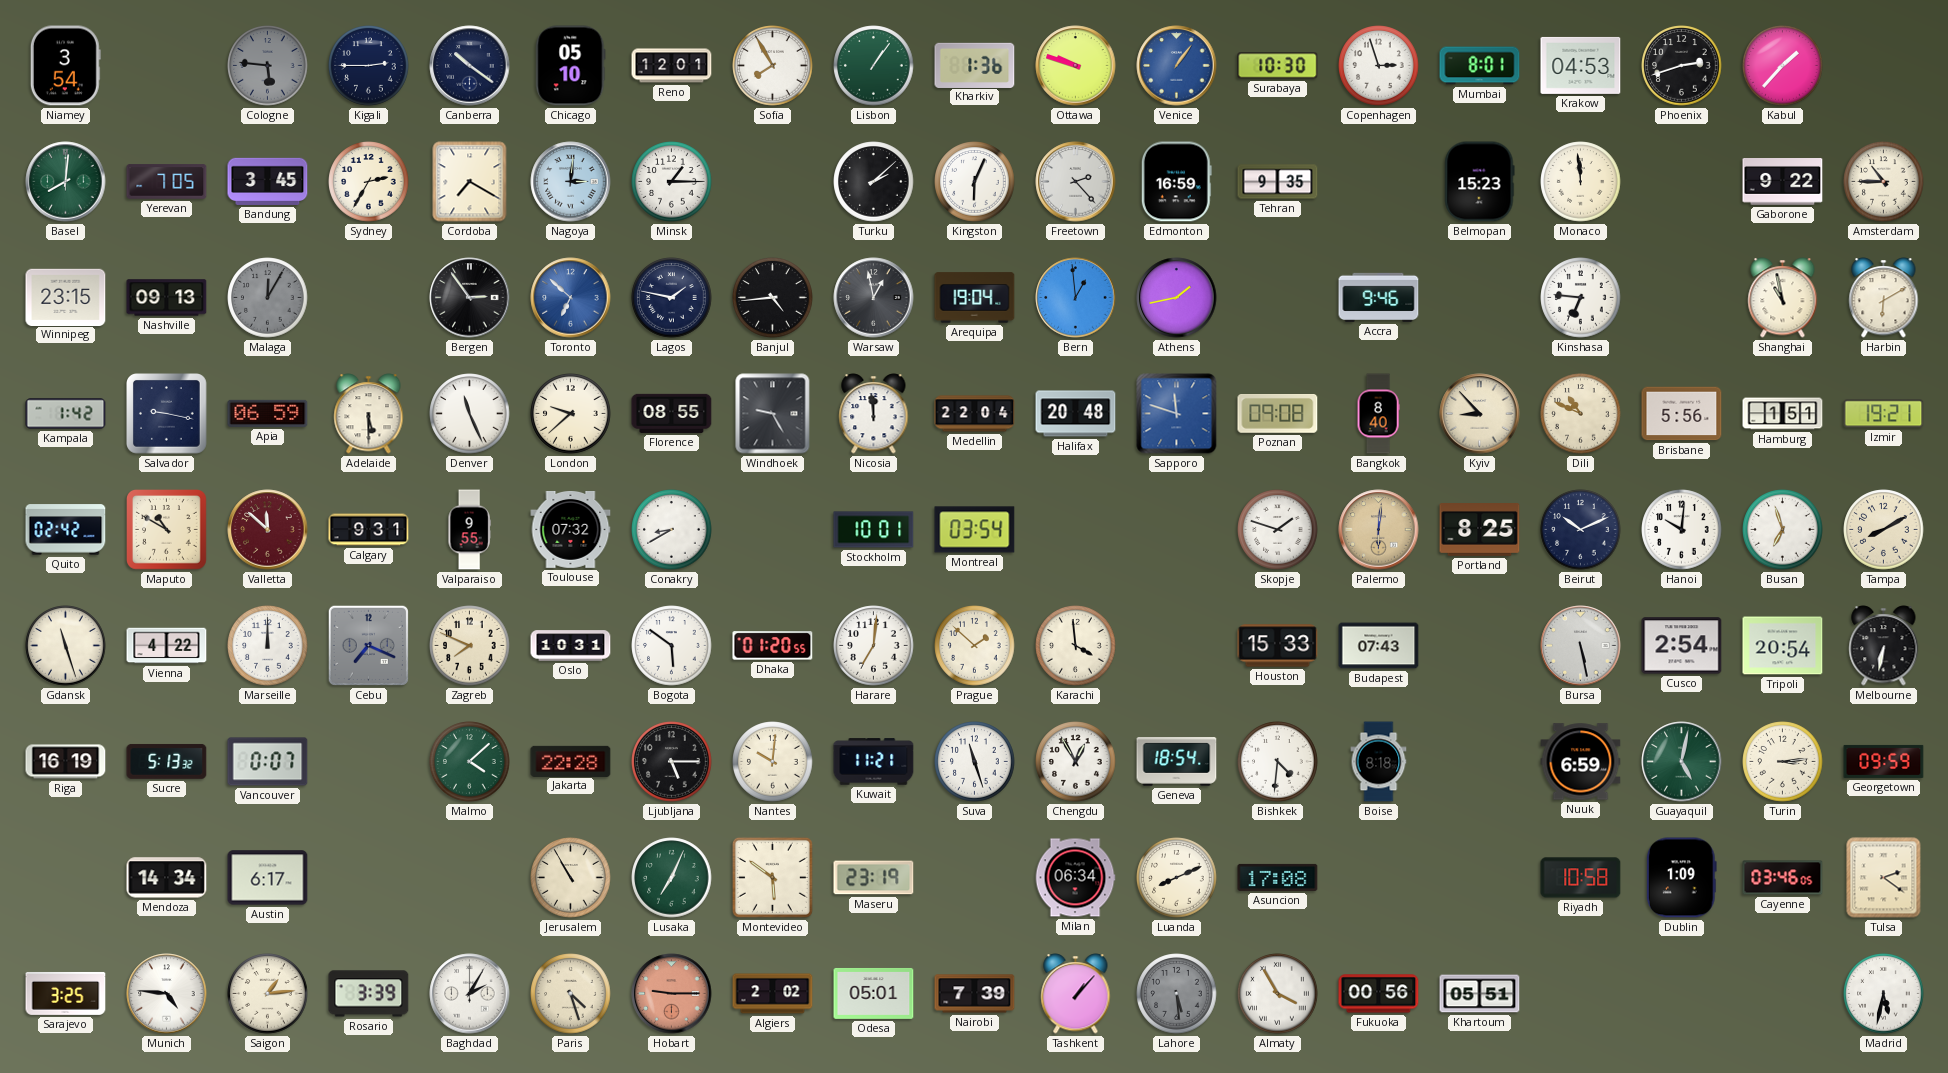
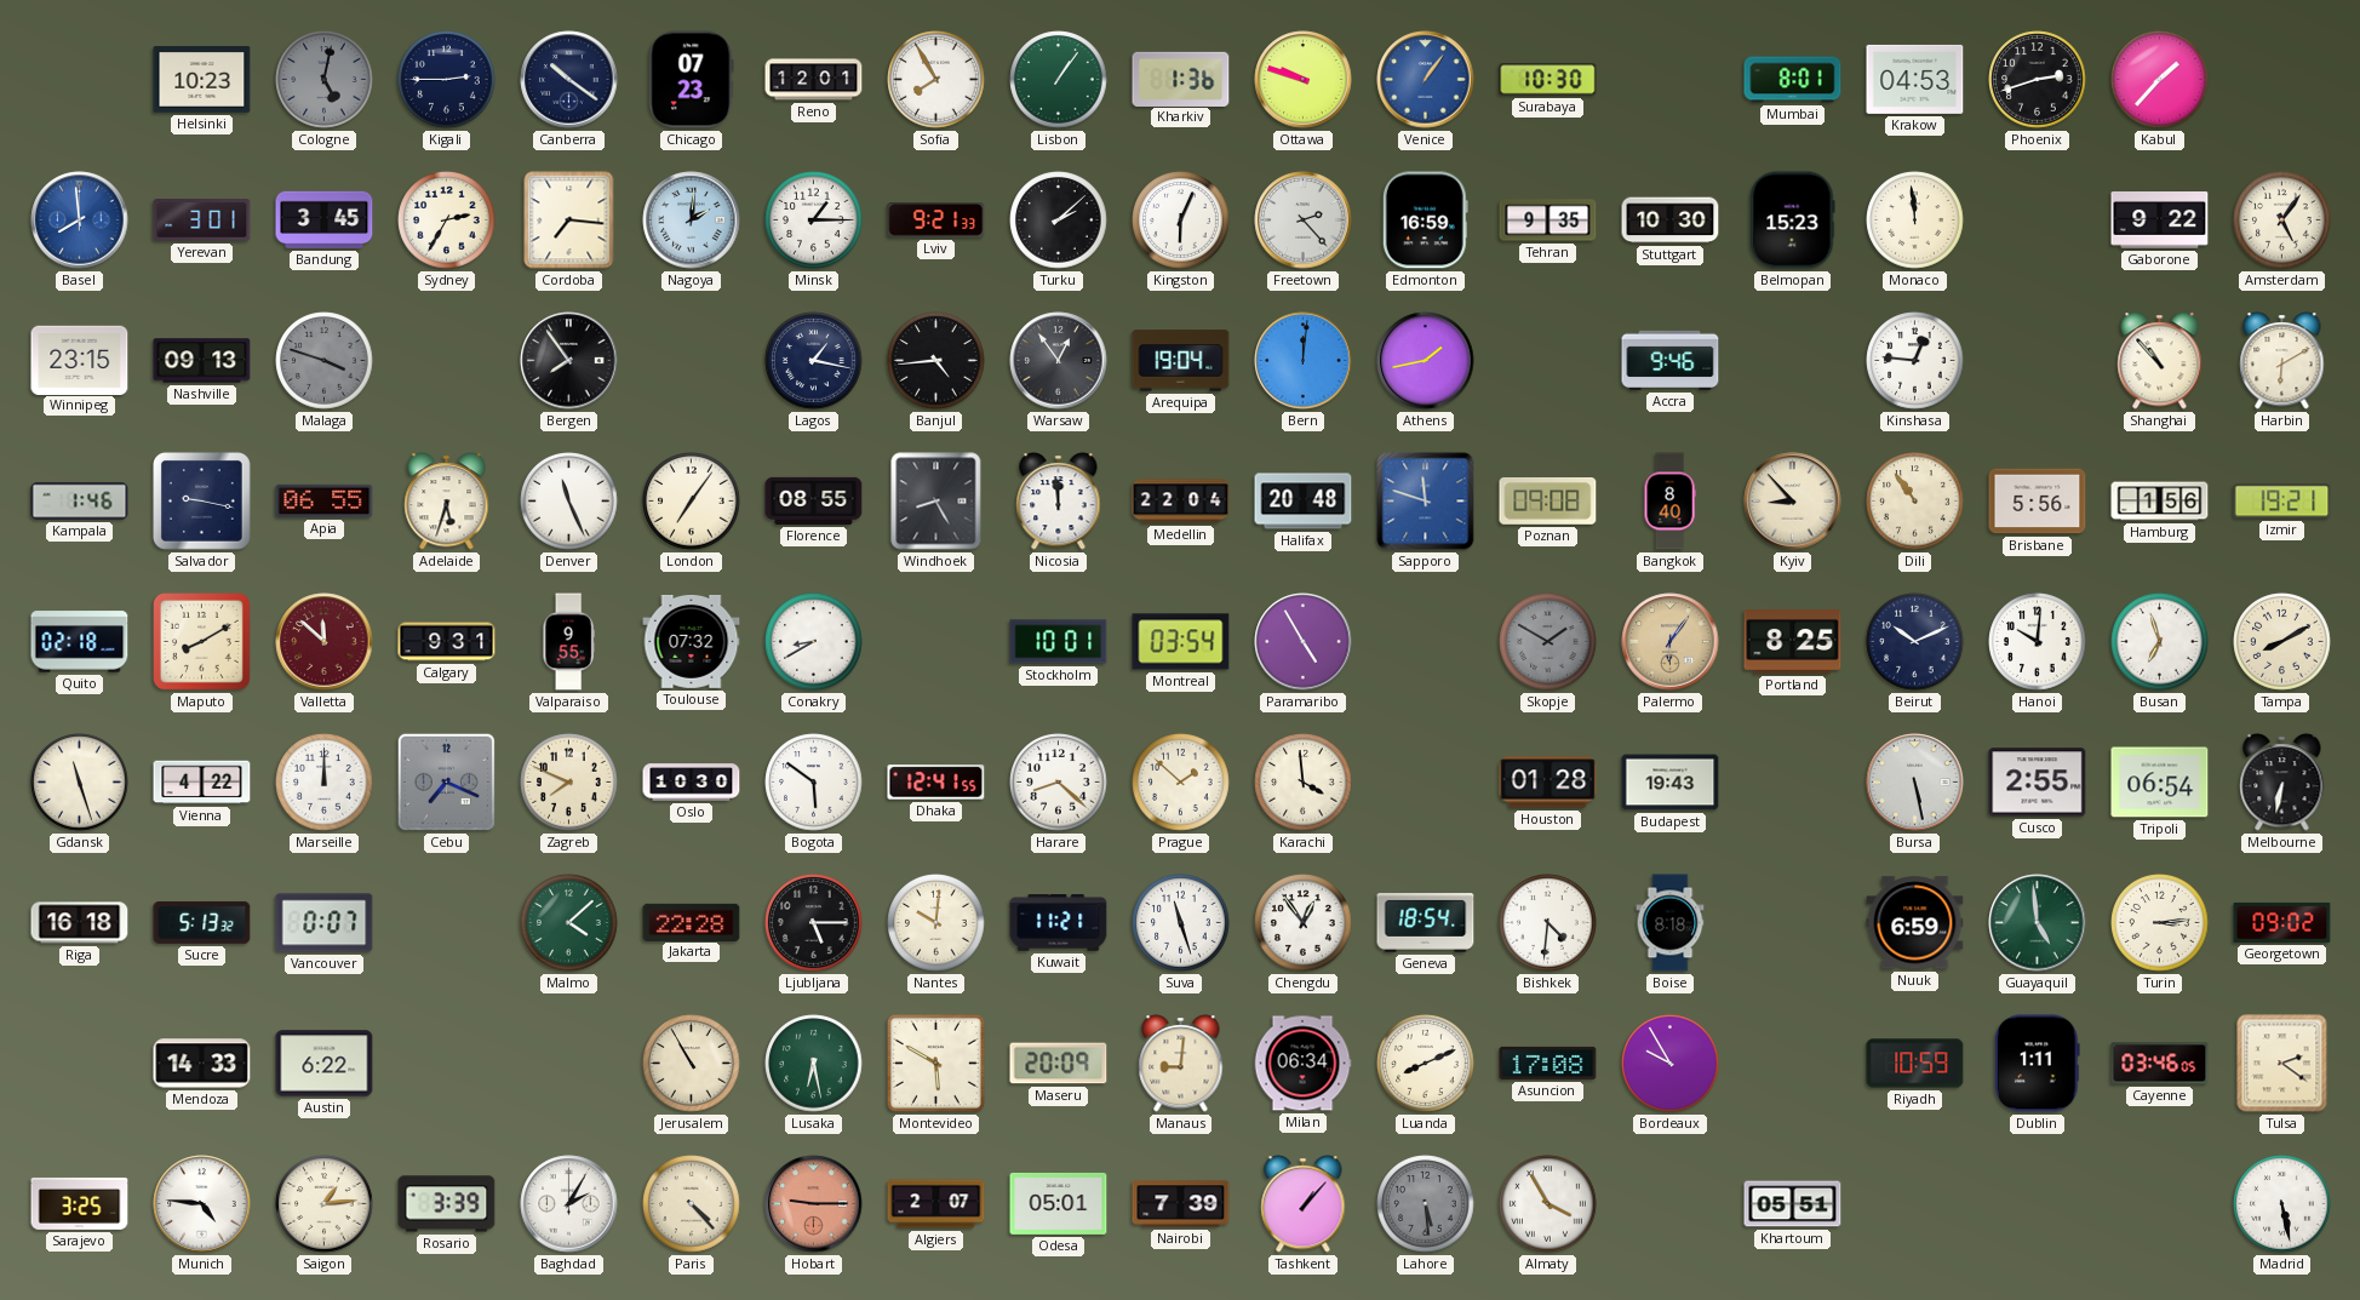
Niamey: 3:54 -> none
Helsinki: none -> 10:23
Cologne: 5:46 -> 5:02
Chicago: 05:10 -> 07:23
Copenhagen: 2:57 -> none
Basel: 8:01 -> 7:59
Basel dial: green -> blue
Yerevan: 7:05 -> 3:01
Cordoba: 7:20 -> 7:16
Nagoya: 3:01 -> 2:01
Lviv: none -> 9:21
Stuttgart: none -> 10:30
Amsterdam: 10:45 -> 5:06
Malaga: 12:05 -> 3:48
Bergen: 2:54 -> 7:54
Toronto: 6:52 -> none
Lagos: 1:47 -> 1:17
Warsaw: 12:58 -> 12:54
Bern: 12:59 -> 12:01
Kinshasa: 6:46 -> 12:46
Shanghai: 10:58 -> 10:53
Kampala: 1:42 -> 1:46
Apia: 06:59 -> 06:55
Adelaide: 5:30 -> 5:33
London: 9:38 -> 7:06
Windhoek: 9:25 -> 8:25
Dili: 10:49 -> 10:54
Hamburg: 1:51 -> 1:56
Quito: 02:42 -> 02:18
Maputo: 10:50 -> 8:10
Paramaribo: none -> 4:55
Skopje: 1:48 -> 1:50
Skopje dial: white -> grey
Palermo: 6:01 -> 6:06
Oslo: 10:31 -> 10:30
Dhaka: 01:20 -> 12:41
Harare: 7:01 -> 8:22
Houston: 15:33 -> 01:28
Budapest: 07:43 -> 19:43
Cusco: 2:54 -> 2:55
Tripoli: 20:54 -> 06:54
Riga: 16:19 -> 16:18
Chengdu: 12:55 -> 12:54
Guayaquil: 5:02 -> 4:59
Georgetown: 09:59 -> 09:02
Mendoza: 14:34 -> 14:33
Austin: 6:17 -> 6:22
Lusaka: 7:04 -> 6:28
Montevideo: 5:51 -> 5:50
Maseru: 23:19 -> 20:09
Manaus: none -> 9:01
Bordeaux: none -> 9:55
Riyadh: 10:58 -> 10:59
Dublin: 1:09 -> 1:11
Paris: 4:27 -> 4:23
Algiers: 2:02 -> 2:07
Fukuoka: 00:56 -> none
Madrid: 5:32 -> 5:28
